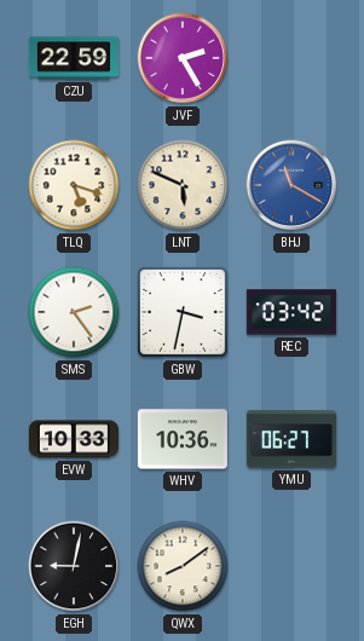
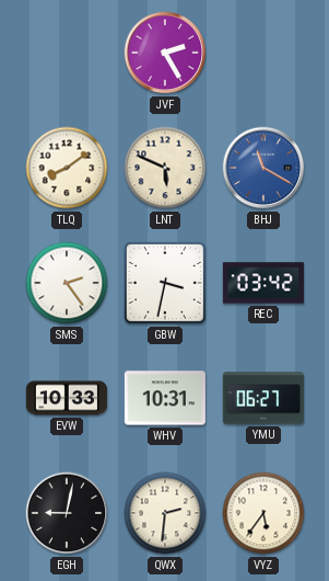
CZU: 22:59 -> none
TLQ: 5:18 -> 8:09
WHV: 10:36 -> 10:31
QWX: 8:09 -> 2:31
VYZ: none -> 5:36
